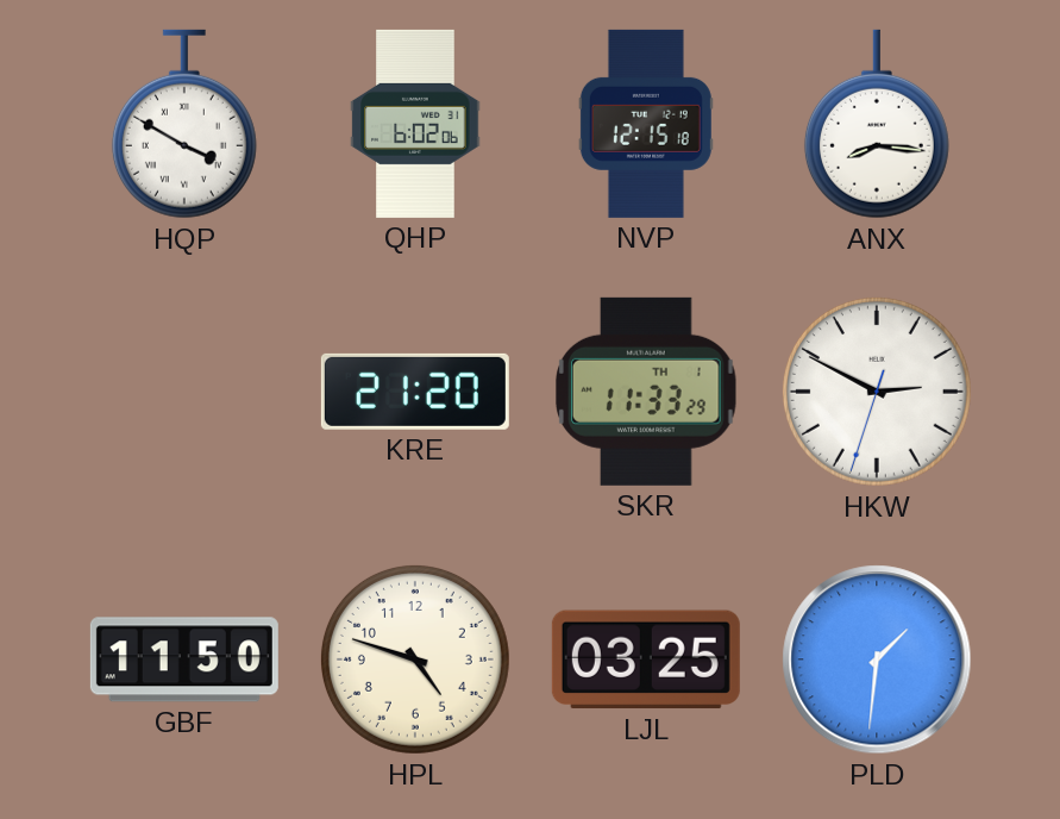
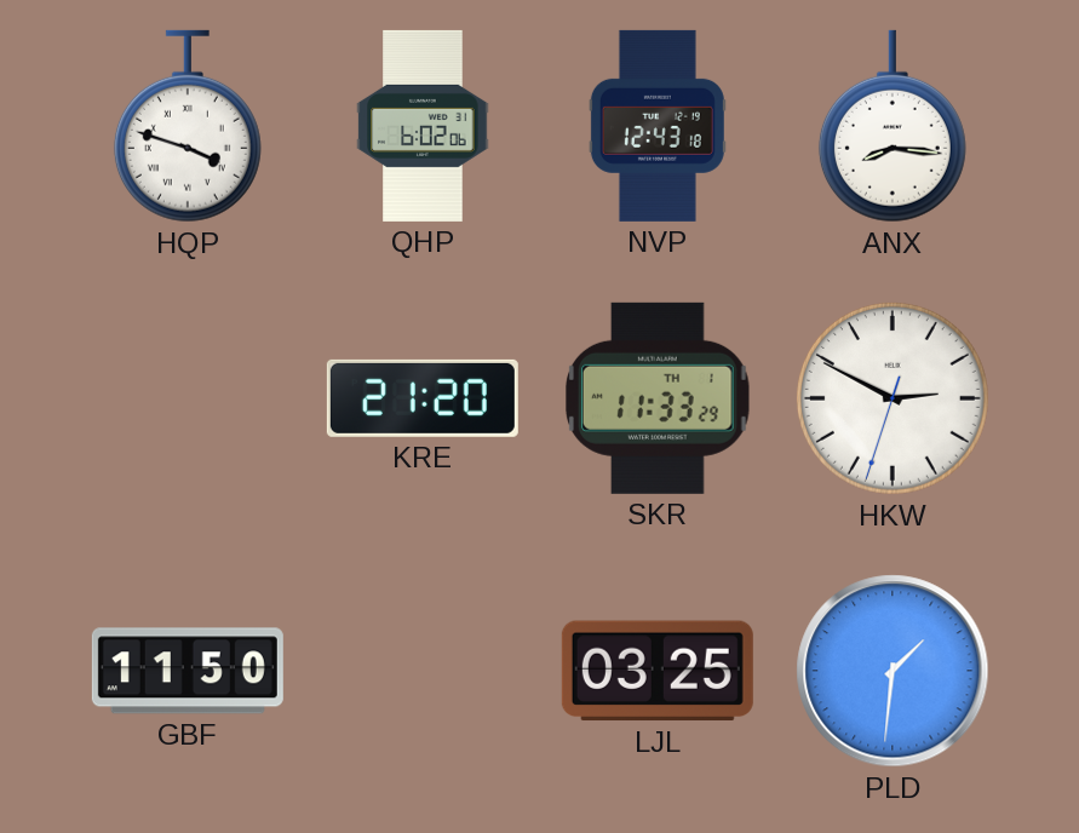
HQP: 3:50 -> 3:48
NVP: 12:15 -> 12:43
HPL: 4:48 -> none
